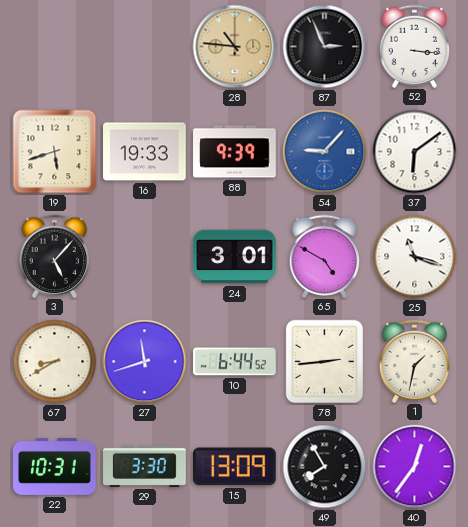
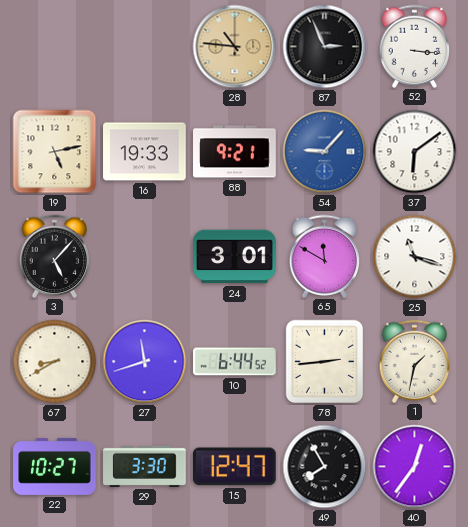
19: 5:42 -> 5:13
88: 9:39 -> 9:21
65: 4:50 -> 11:50
22: 10:31 -> 10:27
15: 13:09 -> 12:47
